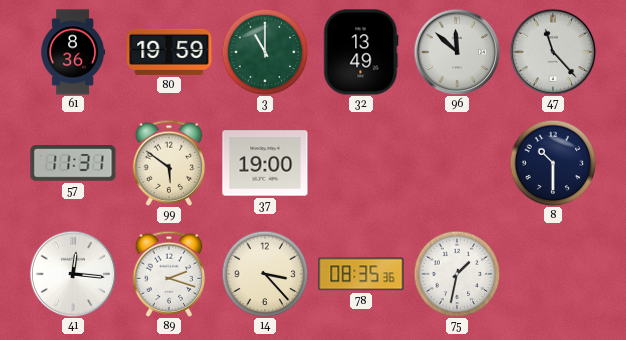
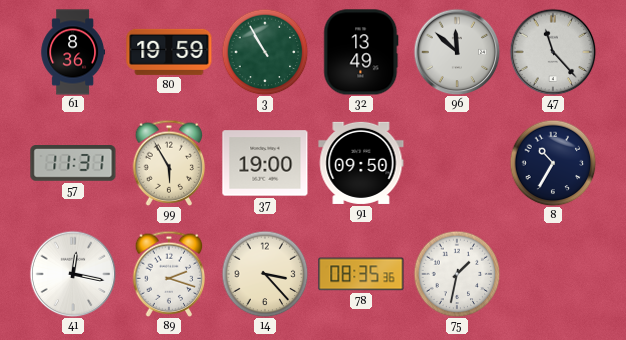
3: 11:00 -> 10:55
99: 5:51 -> 5:55
91: none -> 09:50
8: 10:30 -> 10:35
41: 12:16 -> 12:17
